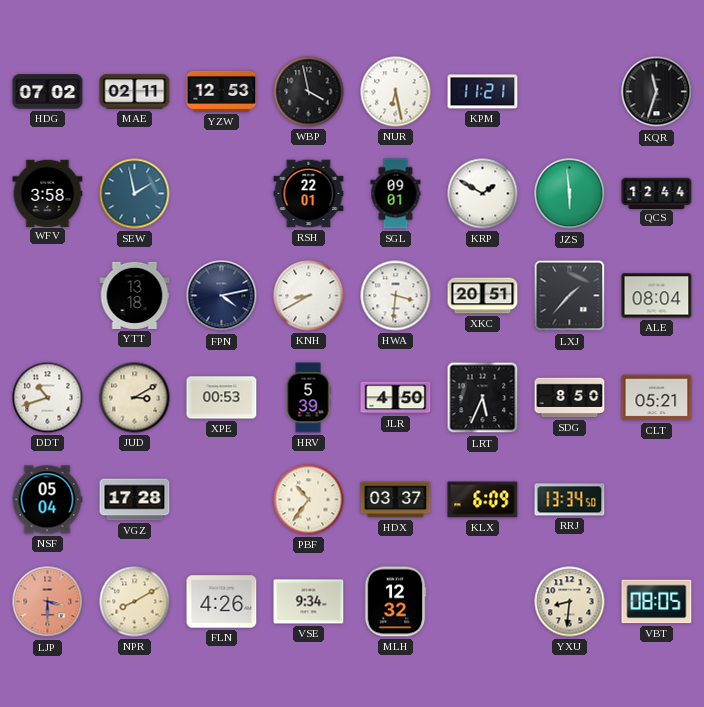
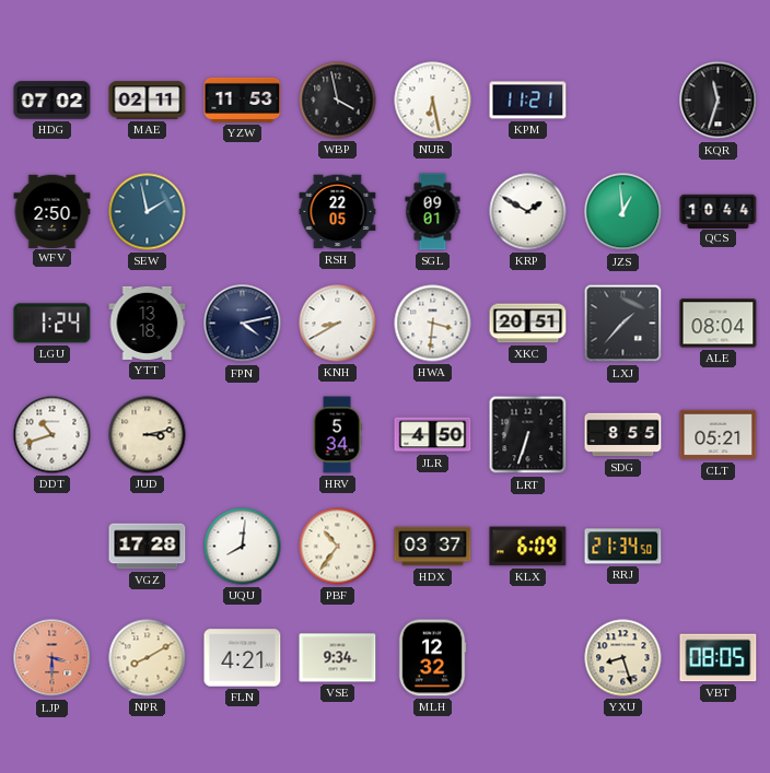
YZW: 12:53 -> 11:53
WFV: 3:58 -> 2:50
RSH: 22:01 -> 22:05
JZS: 5:59 -> 12:59
QCS: 12:44 -> 10:44
LGU: none -> 1:24
JUD: 3:10 -> 3:13
XPE: 00:53 -> none
HRV: 5:39 -> 5:34
LRT: 5:34 -> 6:33
SDG: 8:50 -> 8:55
NSF: 05:04 -> none
UQU: none -> 8:01
RRJ: 13:34 -> 21:34
FLN: 4:26 -> 4:21
YXU: 8:31 -> 8:27
